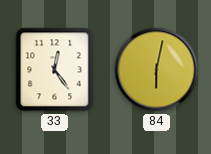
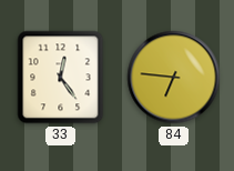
84: 6:02 -> 6:46
